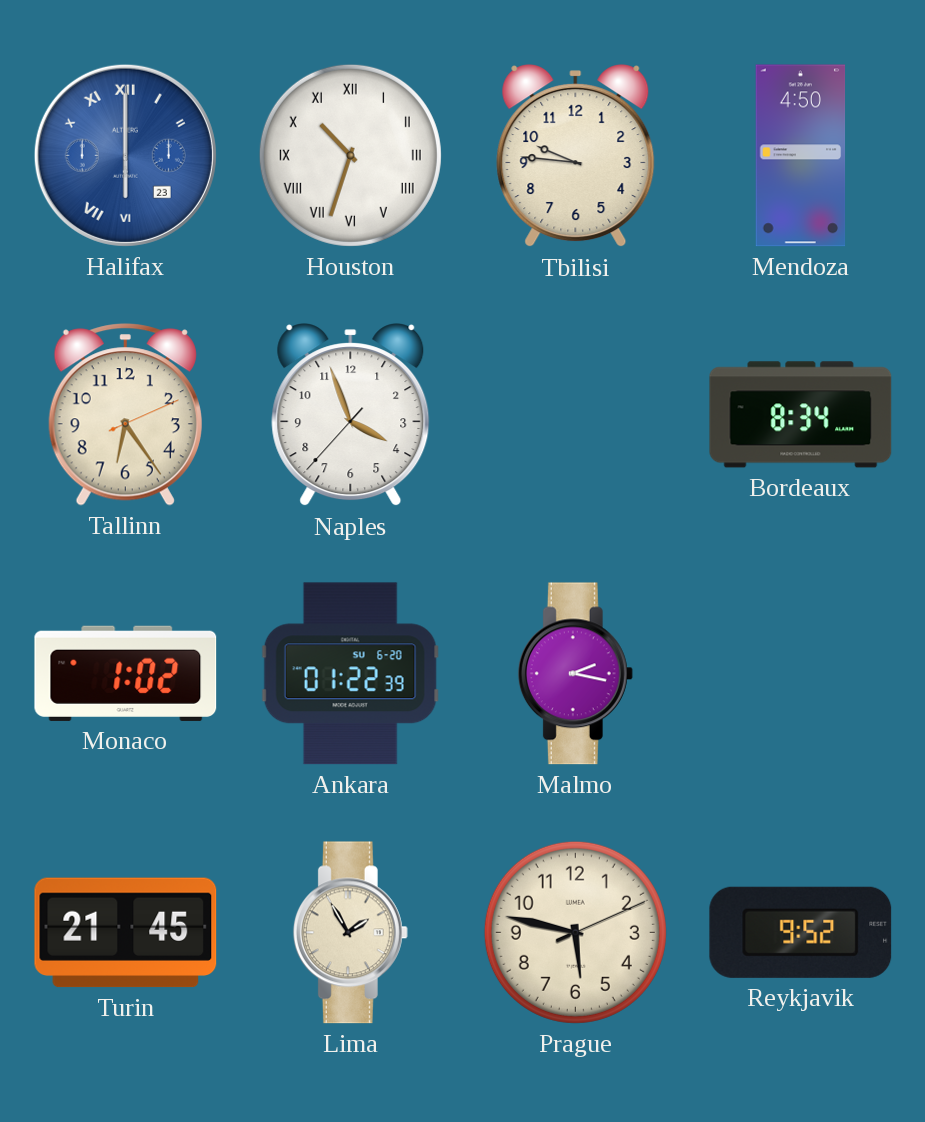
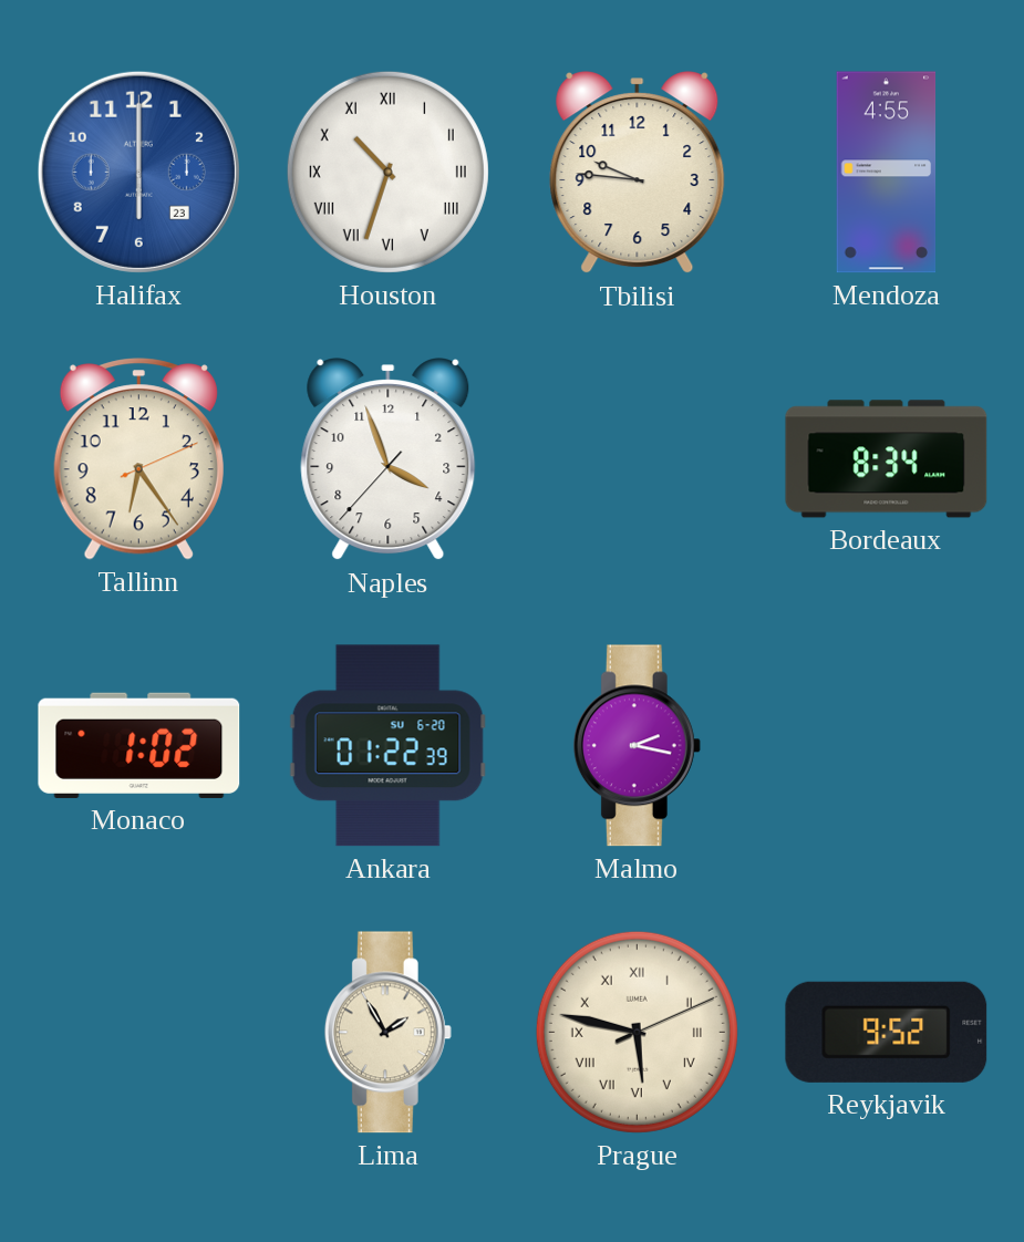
Halifax numerals: Roman -> Arabic
Mendoza: 4:50 -> 4:55
Turin: 21:45 -> none
Prague numerals: Arabic -> Roman
